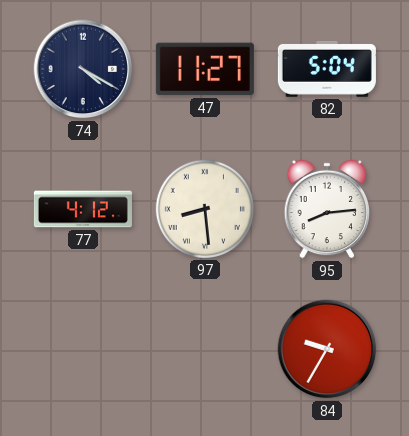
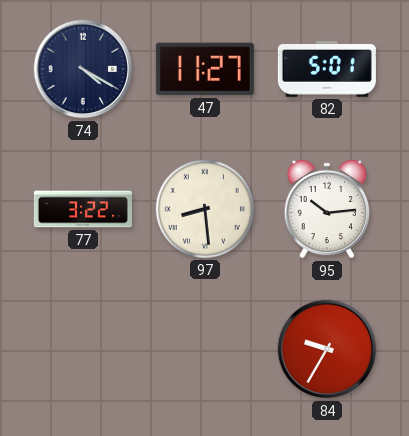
82: 5:04 -> 5:01
77: 4:12 -> 3:22
95: 8:14 -> 10:14
